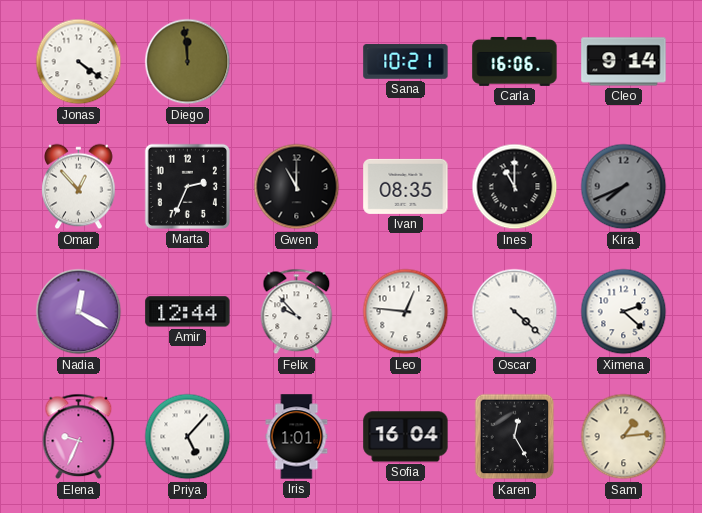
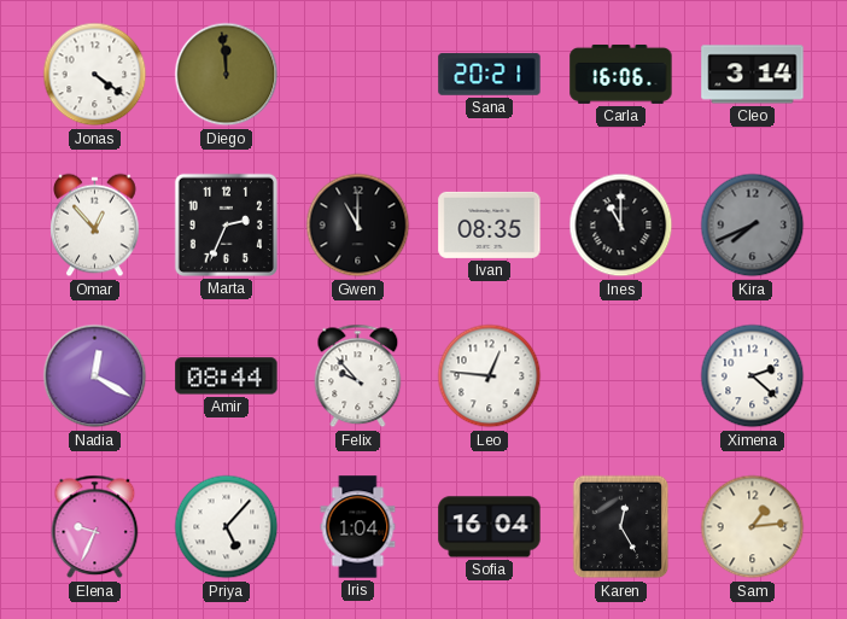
Sana: 10:21 -> 20:21
Cleo: 9:14 -> 3:14
Amir: 12:44 -> 08:44
Oscar: 4:22 -> none
Iris: 1:01 -> 1:04
